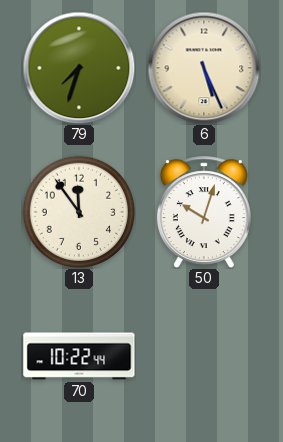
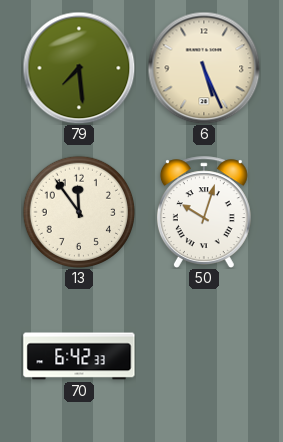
79: 7:33 -> 7:29
70: 10:22 -> 6:42
